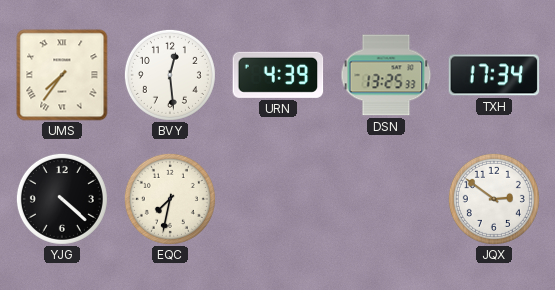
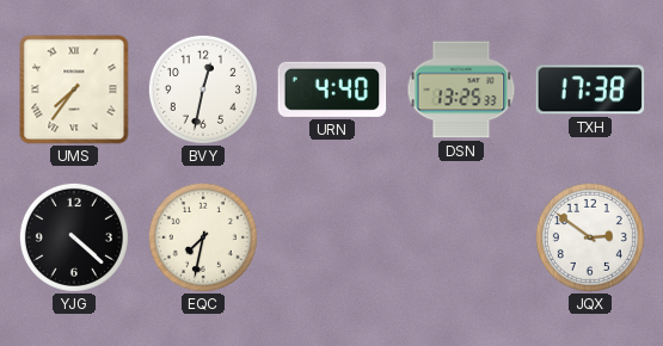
BVY: 12:29 -> 12:32
URN: 4:39 -> 4:40
TXH: 17:34 -> 17:38
